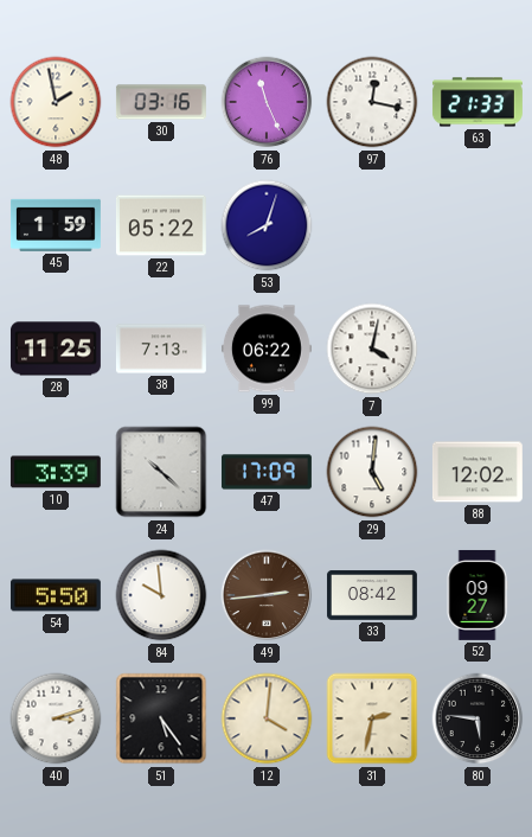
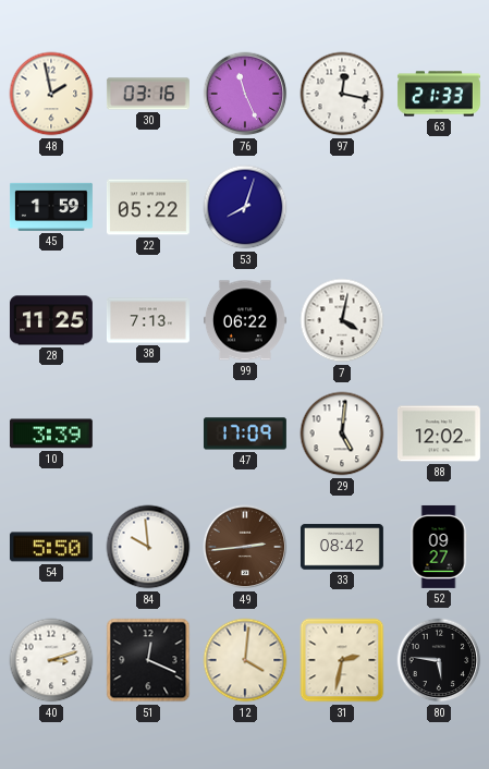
24: 10:22 -> none
51: 5:24 -> 12:19
